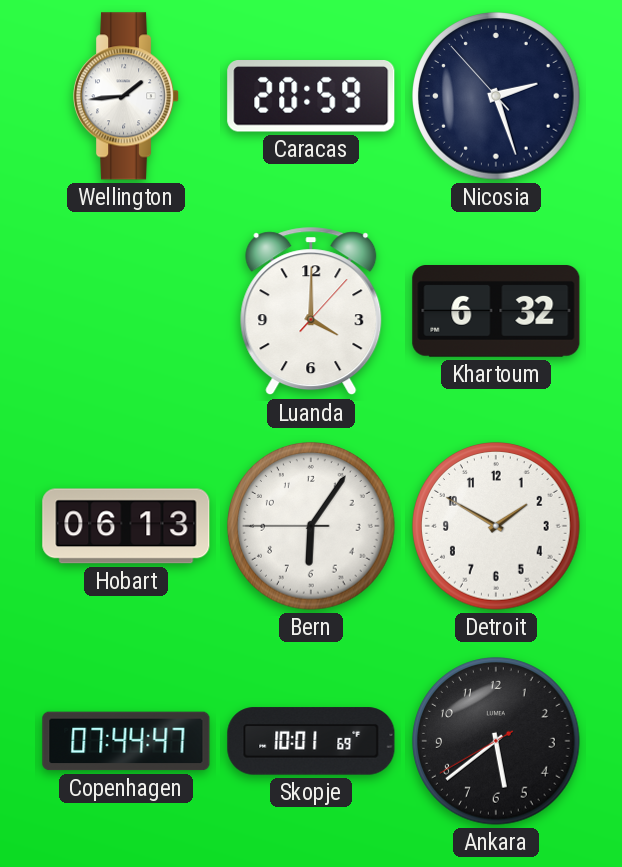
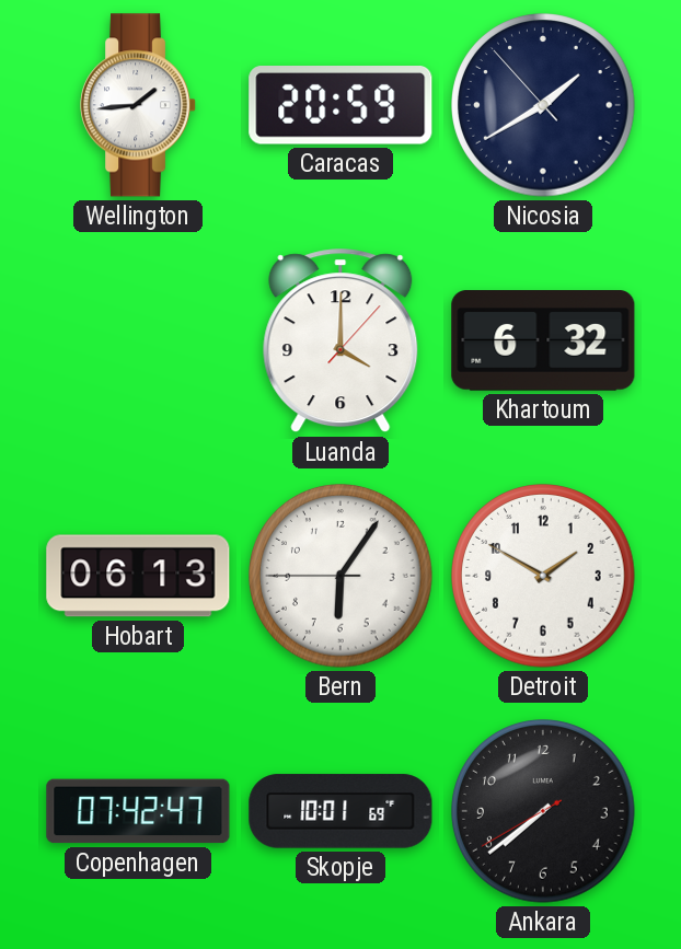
Nicosia: 2:26 -> 1:39
Copenhagen: 07:44 -> 07:42
Ankara: 5:38 -> 7:38
